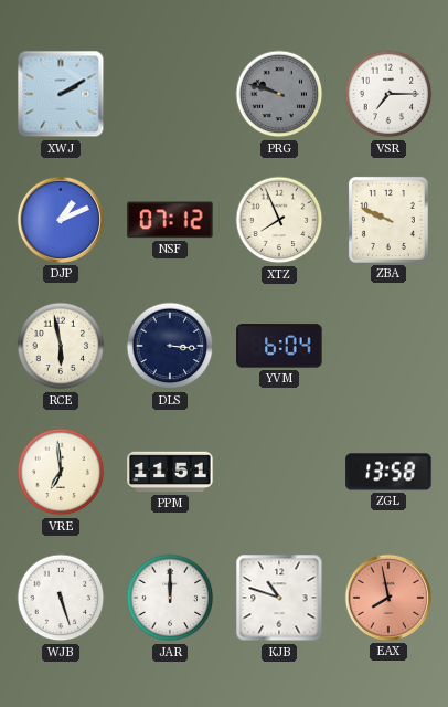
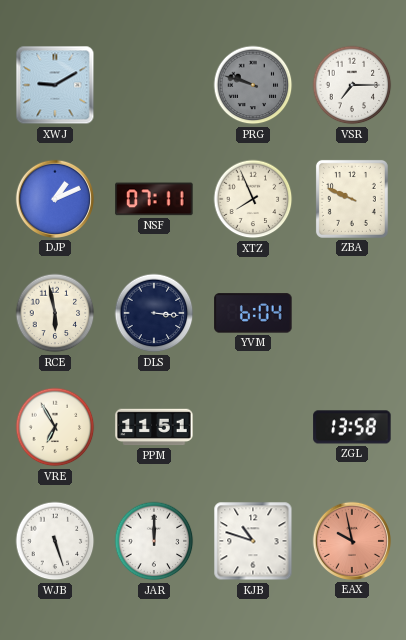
XWJ: 2:10 -> 9:10
NSF: 07:12 -> 07:11
VRE: 6:59 -> 6:55
EAX: 7:58 -> 9:58
